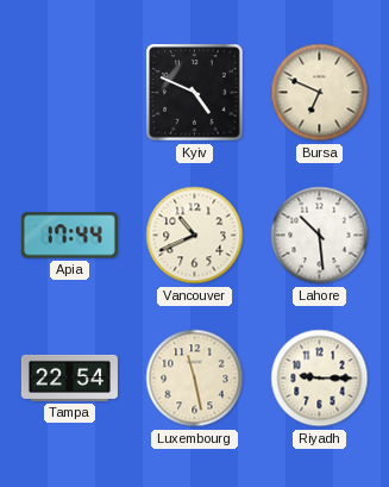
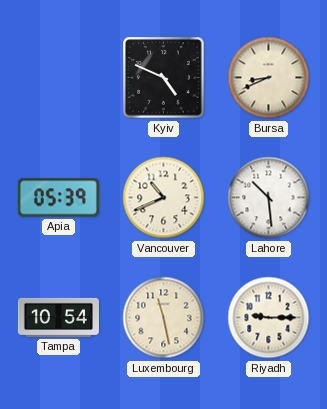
Bursa: 6:49 -> 8:41
Apia: 17:44 -> 05:39
Tampa: 22:54 -> 10:54
